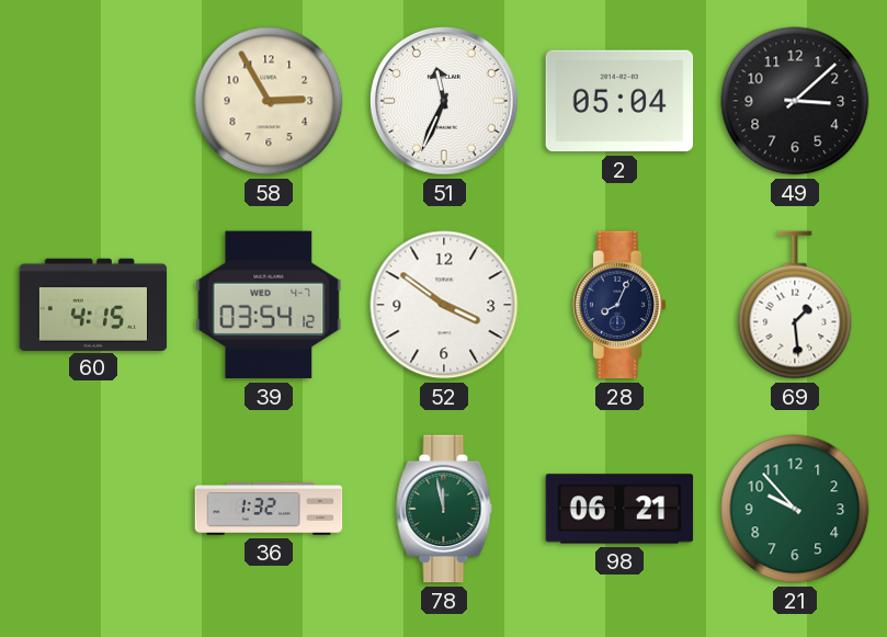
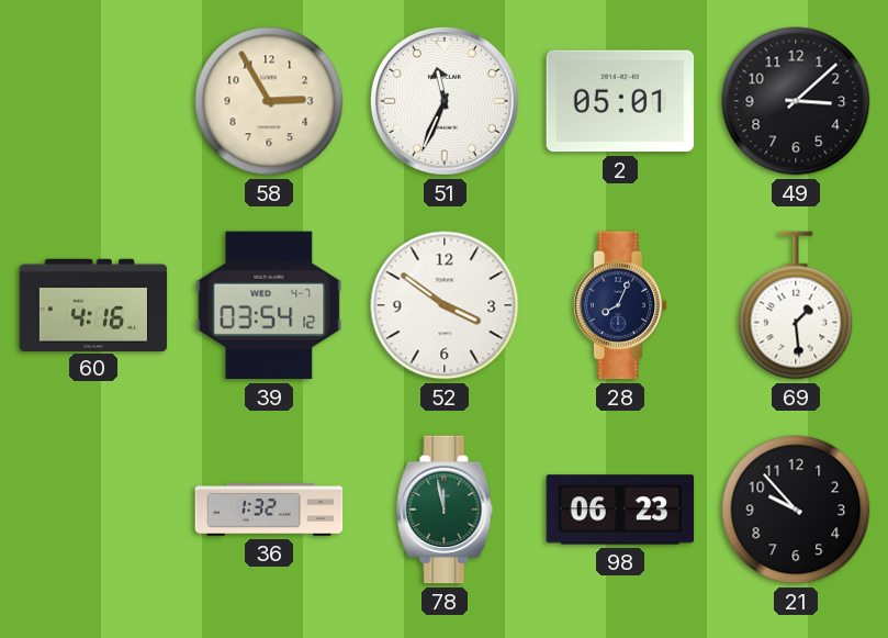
2: 05:04 -> 05:01
60: 4:15 -> 4:16
98: 06:21 -> 06:23
21 dial: green -> black
